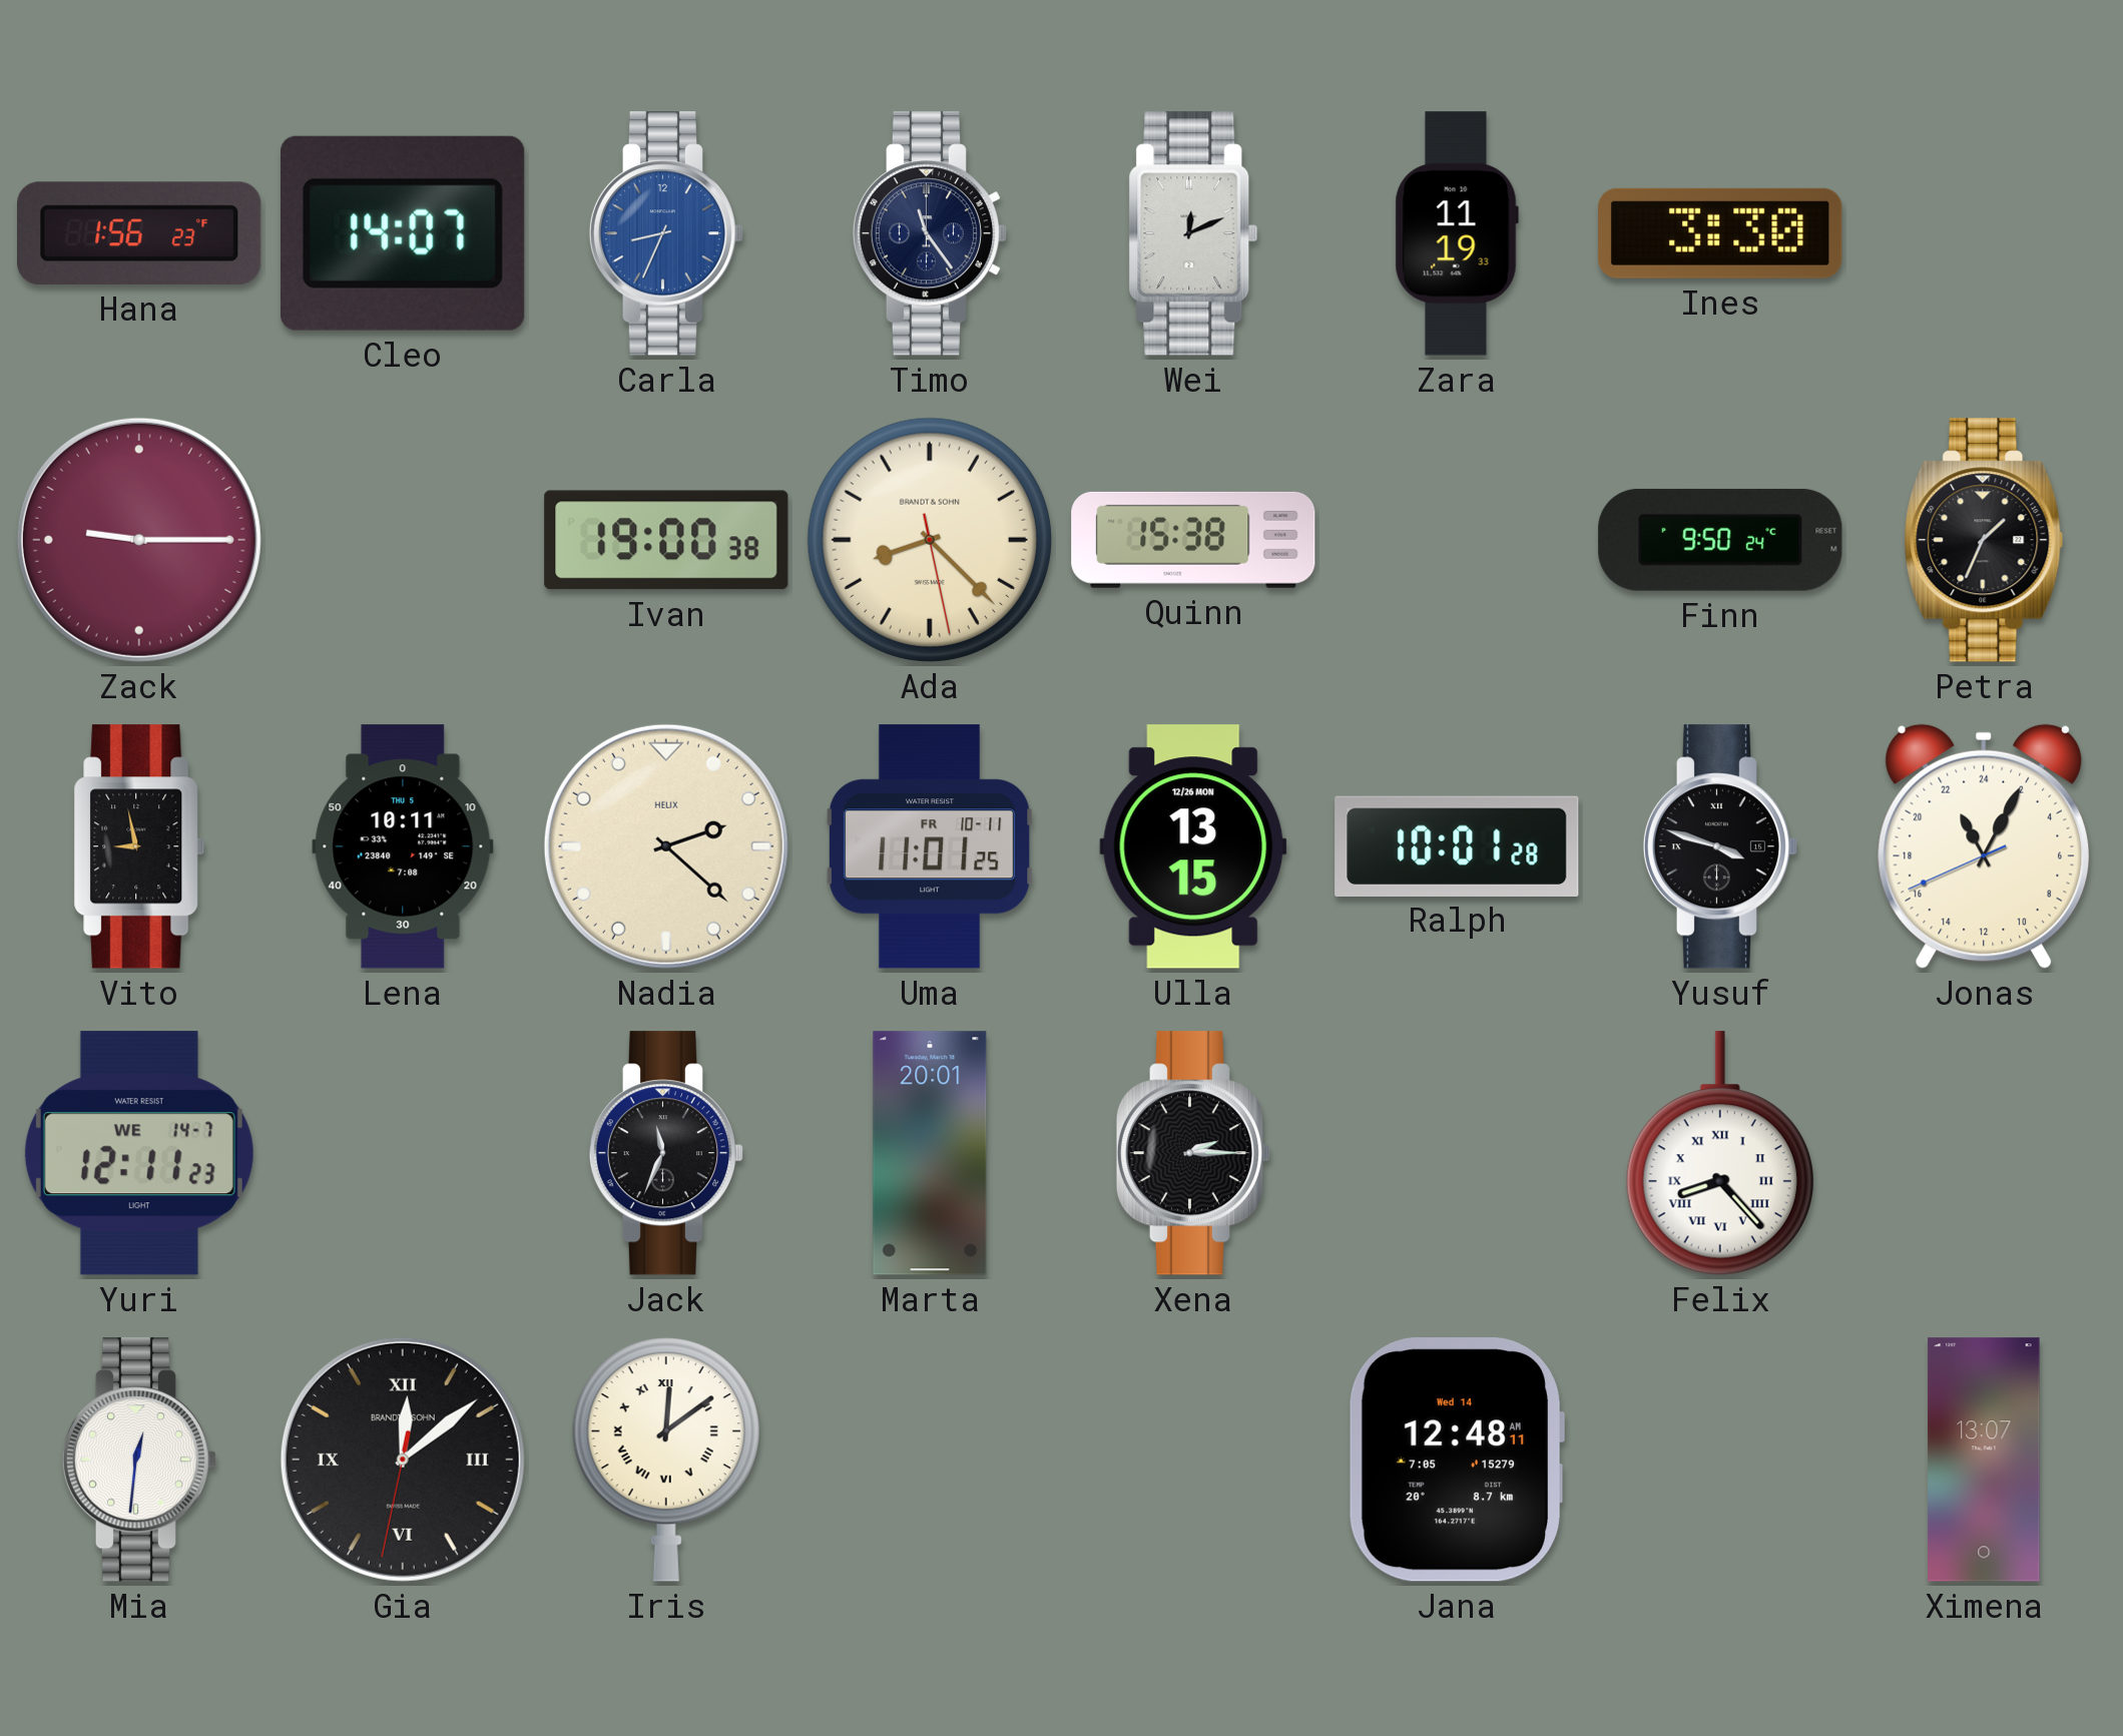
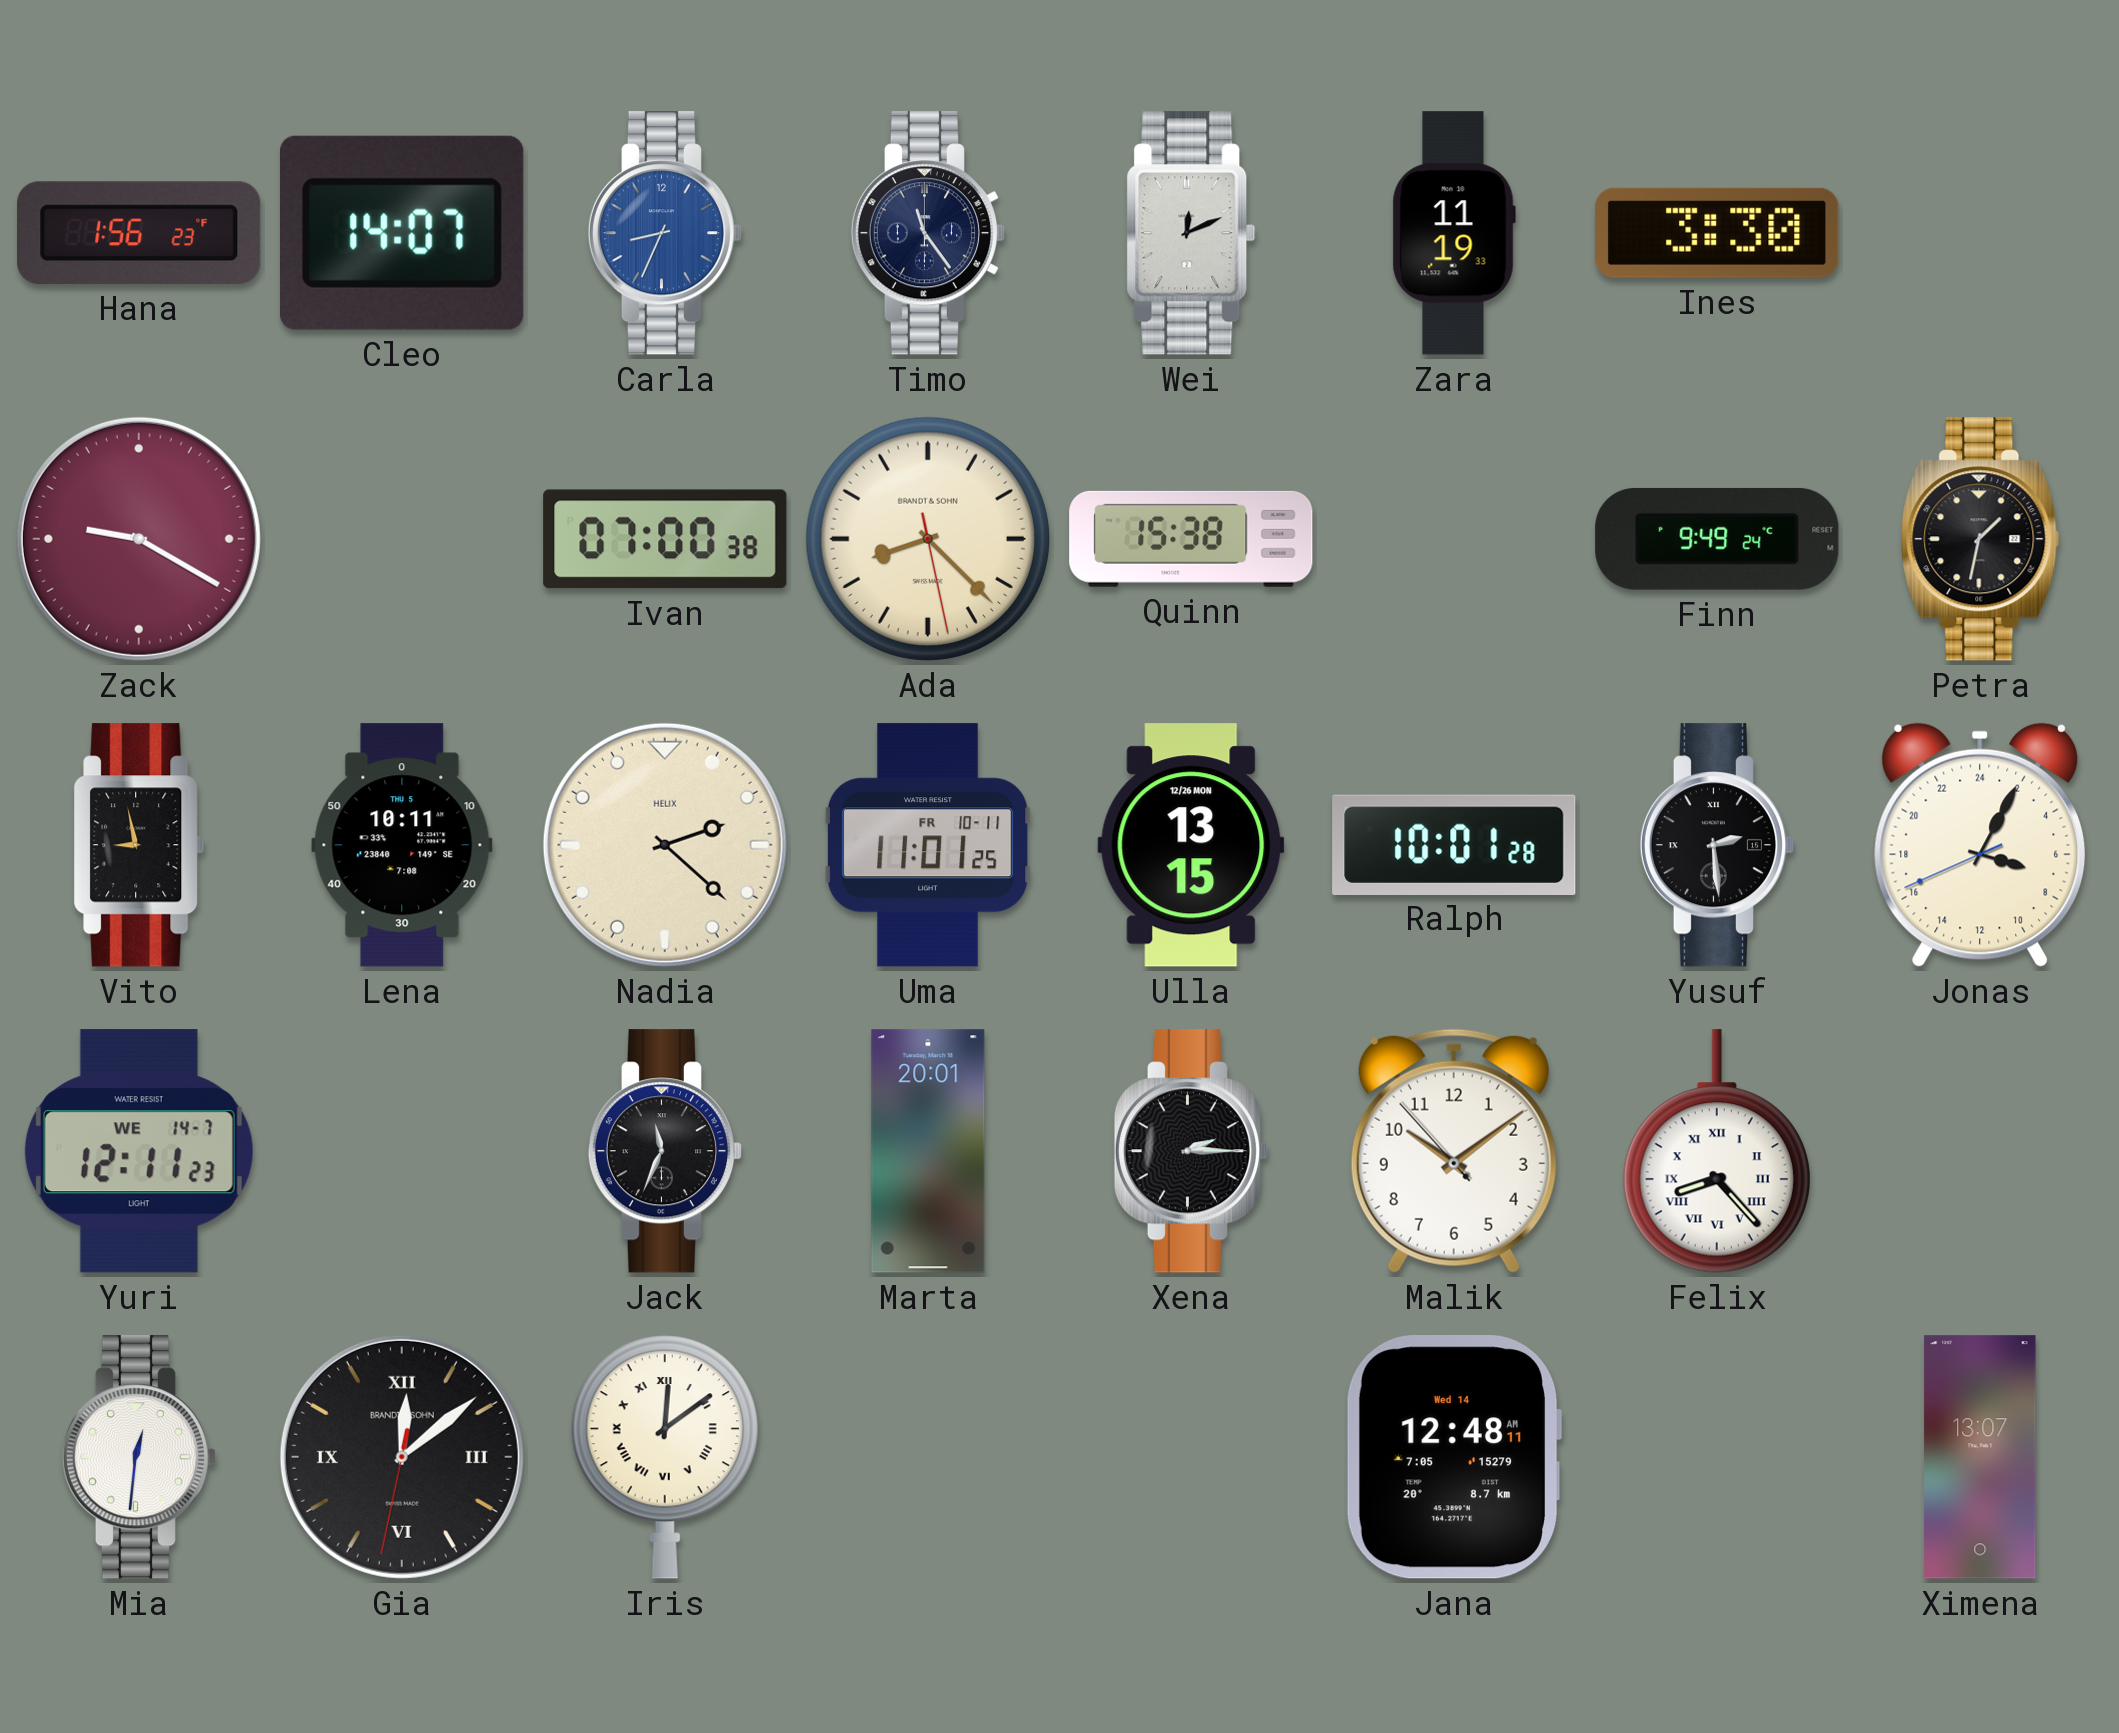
Zack: 9:15 -> 9:20
Ivan: 19:00 -> 07:00
Finn: 9:50 -> 9:49
Petra: 1:34 -> 1:32
Yusuf: 3:48 -> 2:29
Jonas: 22:04 -> 7:04
Malik: none -> 10:08
